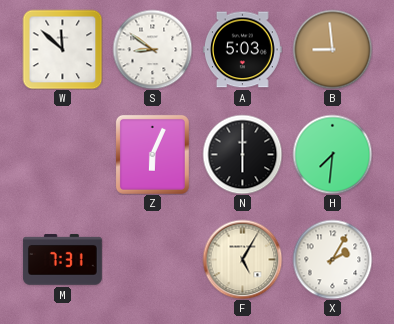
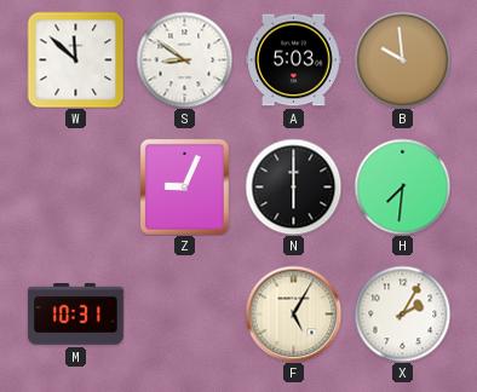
B: 8:59 -> 9:59
Z: 6:04 -> 9:04
M: 7:31 -> 10:31
